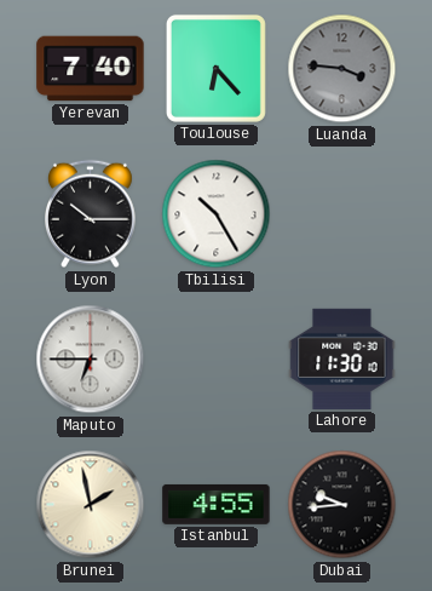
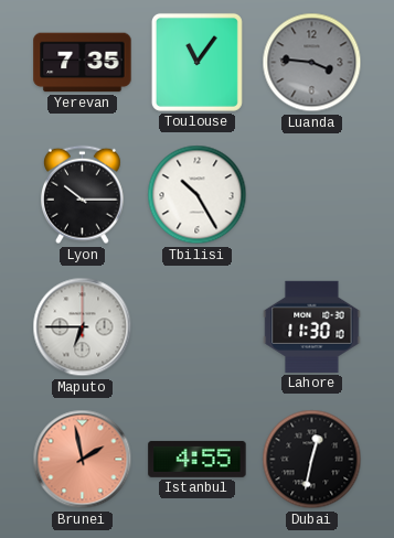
Yerevan: 7:40 -> 7:35
Toulouse: 6:23 -> 11:06
Brunei dial: cream -> salmon
Dubai: 9:44 -> 12:32
